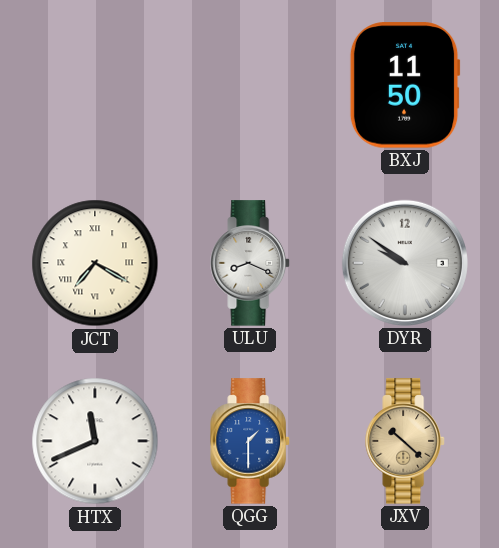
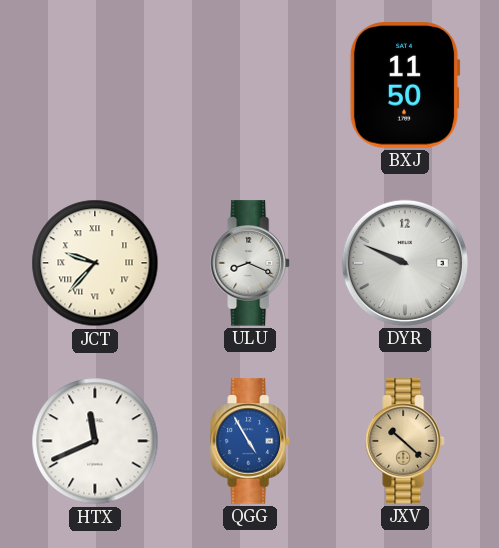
JCT: 7:20 -> 9:37
DYR: 9:51 -> 9:49
QGG: 1:30 -> 4:55
